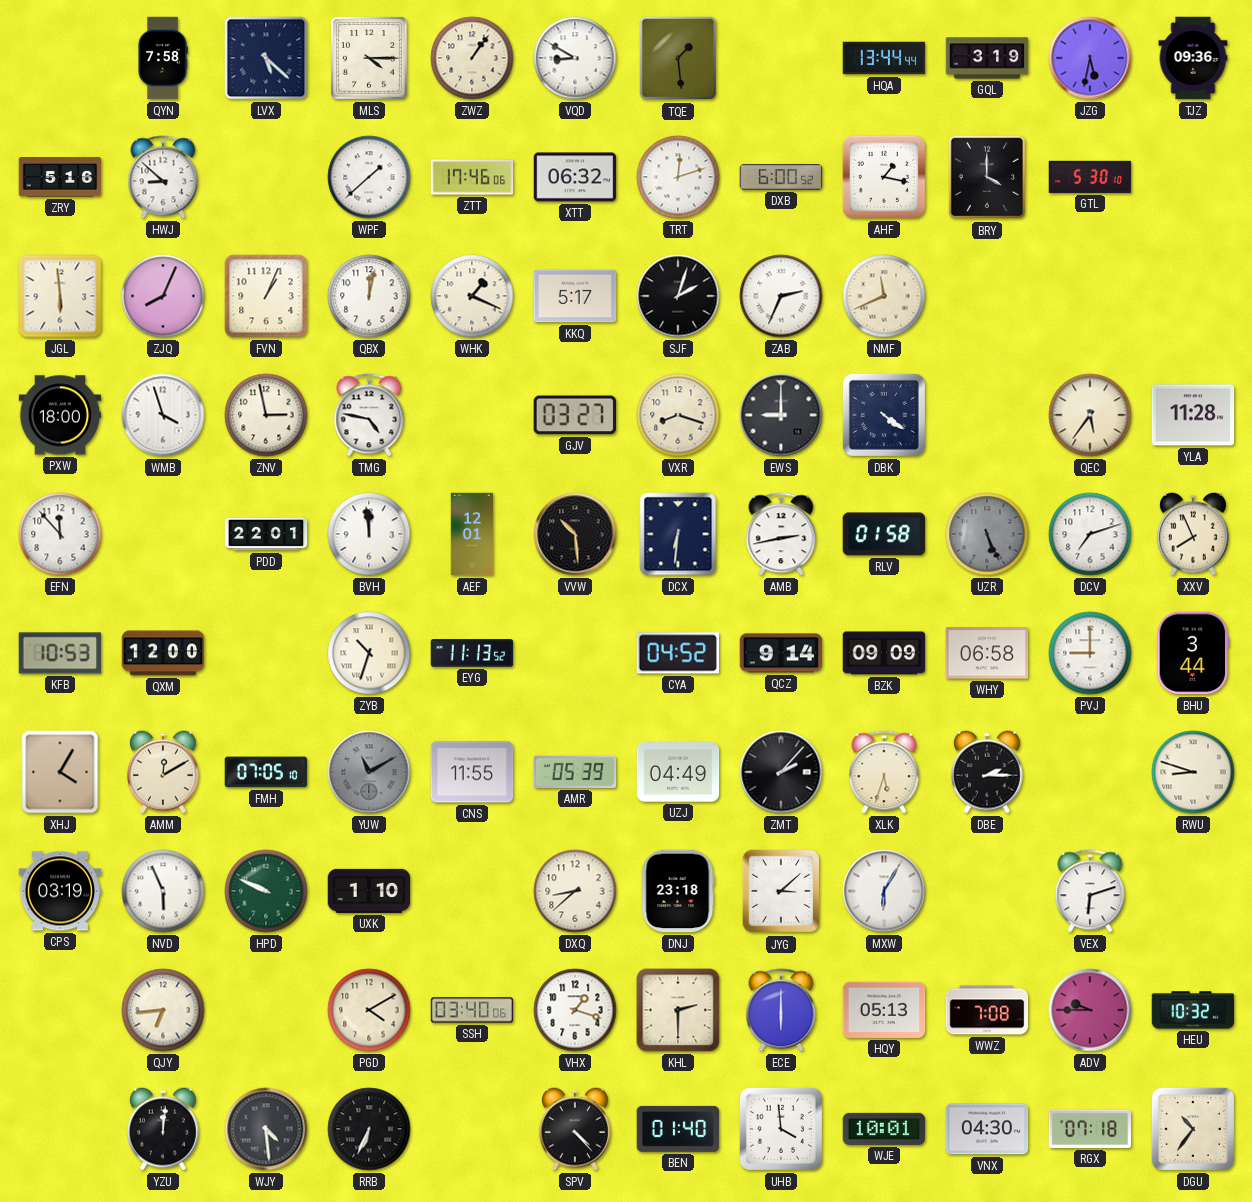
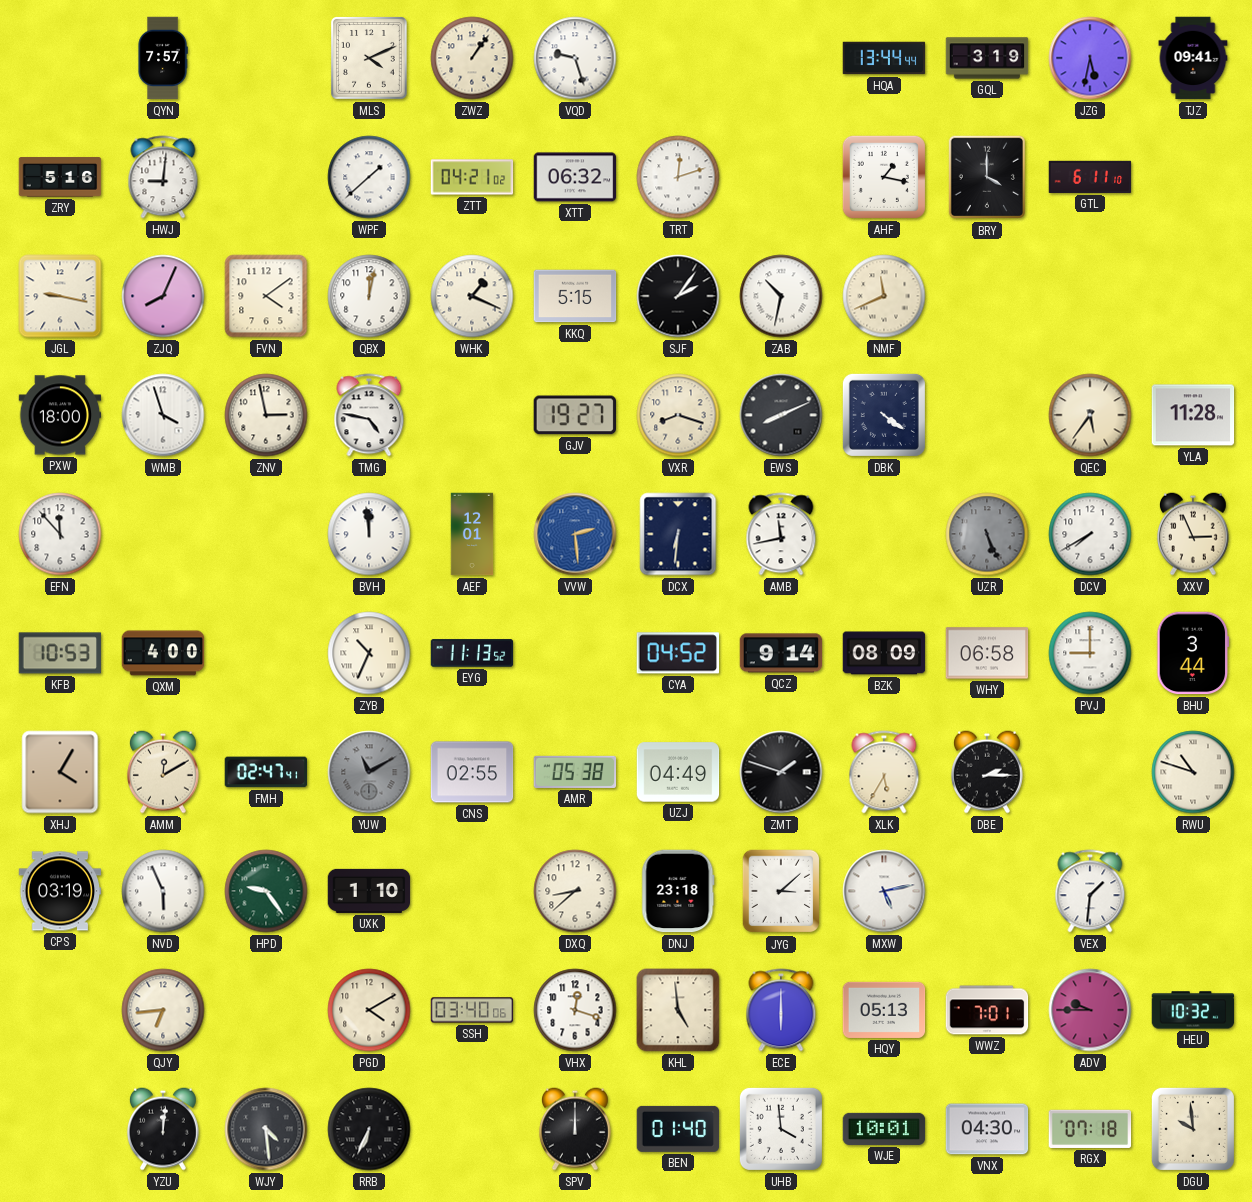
QYN: 7:58 -> 7:57
LVX: 5:22 -> none
MLS: 4:15 -> 4:11
VQD: 8:50 -> 9:27
TQE: 1:29 -> none
TJZ: 09:36 -> 09:41
HWJ: 8:52 -> 9:01
ZTT: 17:46 -> 04:21
DXB: 6:00 -> none
GTL: 5:30 -> 6:11
JGL: 5:59 -> 9:17
FVN: 1:04 -> 4:09
KKQ: 5:17 -> 5:15
SJF: 2:03 -> 2:06
ZAB: 2:34 -> 10:32
GJV: 03:27 -> 19:27
EWS: 9:00 -> 8:11
PDD: 22:01 -> none
VVW: 10:29 -> 2:29
VVW dial: black -> blue
AMB: 2:43 -> 11:43
RLV: 01:58 -> none
DCV: 7:12 -> 7:40
XXV: 7:56 -> 2:56
QXM: 12:00 -> 4:00
ZYB: 10:33 -> 10:34
BZK: 09:09 -> 08:09
FMH: 07:05 -> 02:47
CNS: 11:55 -> 02:55
AMR: 05:39 -> 05:38
ZMT: 2:07 -> 1:48
XLK: 5:33 -> 5:35
RWU: 8:48 -> 10:48
HPD: 9:49 -> 9:24
MXW: 6:05 -> 5:13
VEX: 6:12 -> 1:31
VHX: 1:18 -> 12:18
KHL: 2:30 -> 4:59
WWZ: 7:08 -> 7:01
SPV: 4:23 -> 12:00
DGU: 10:36 -> 9:59
